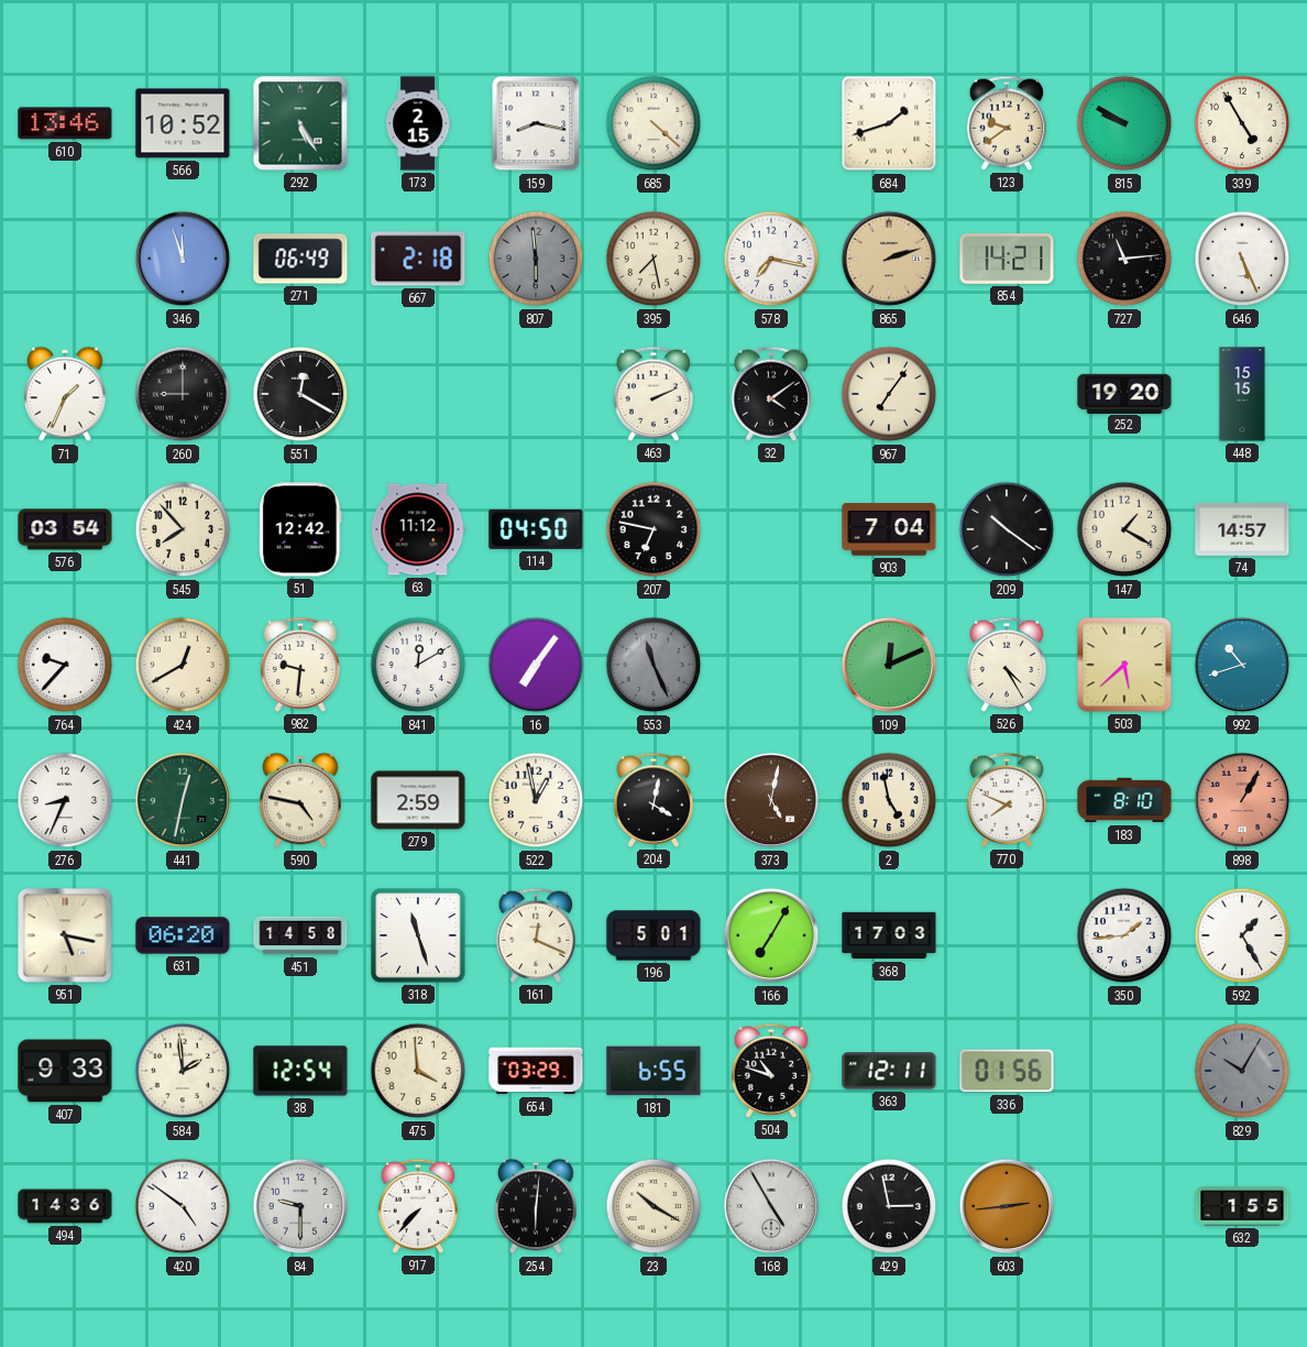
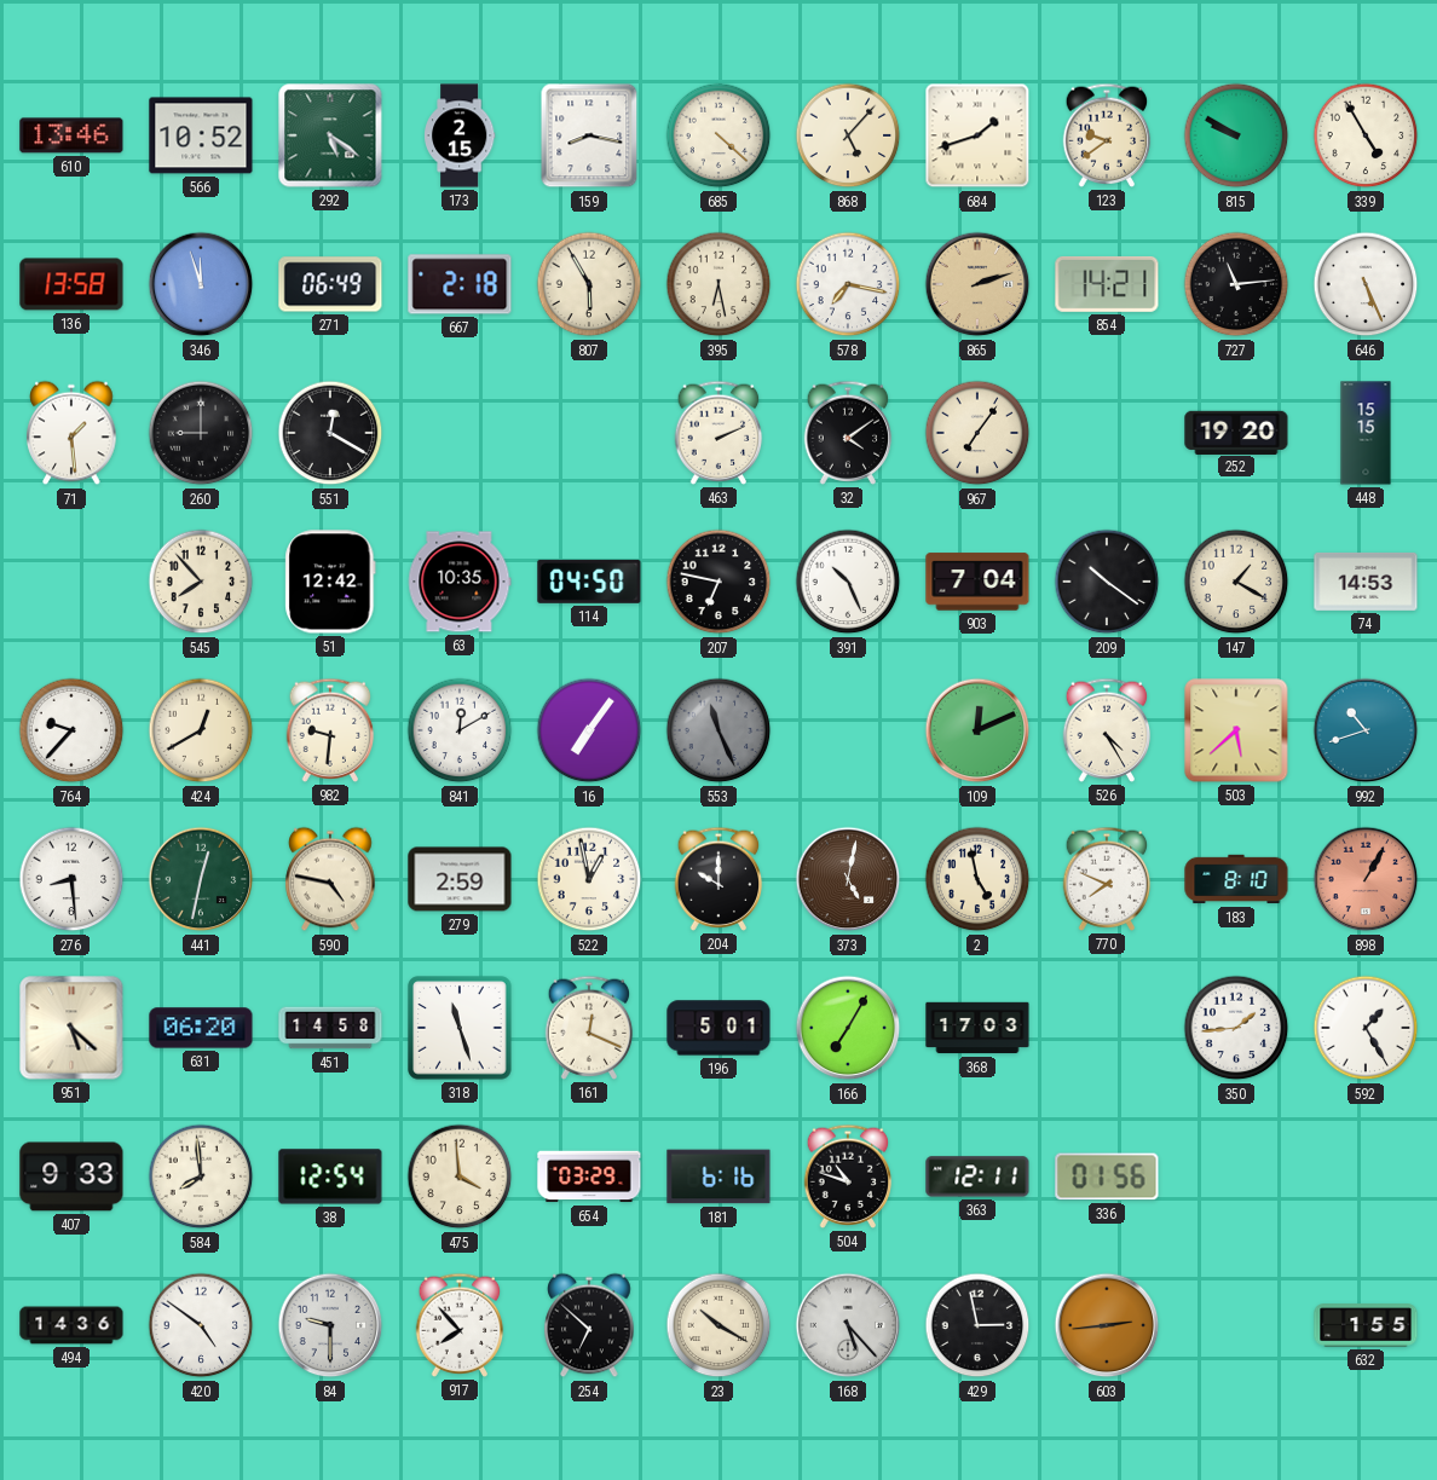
292: 5:25 -> 5:21
868: none -> 5:07
136: none -> 13:58
807: 5:59 -> 5:55
807 dial: grey -> cream
395: 7:28 -> 6:28
71: 1:34 -> 1:29
576: 03:54 -> none
63: 11:12 -> 10:35
391: none -> 10:26
74: 14:57 -> 14:53
276: 8:34 -> 8:29
204: 4:02 -> 10:00
951: 5:17 -> 5:22
584: 1:59 -> 7:59
181: 6:55 -> 6:16
829: 10:05 -> none
917: 7:37 -> 7:53
254: 6:01 -> 6:52
168: 4:55 -> 5:23
